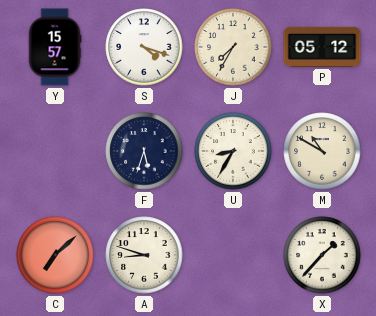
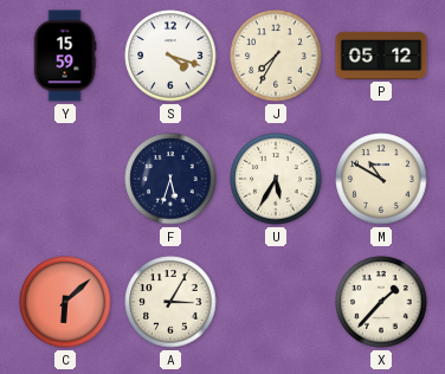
Y: 15:57 -> 15:59
U: 8:35 -> 5:35
C: 7:08 -> 6:08
A: 8:48 -> 3:05
